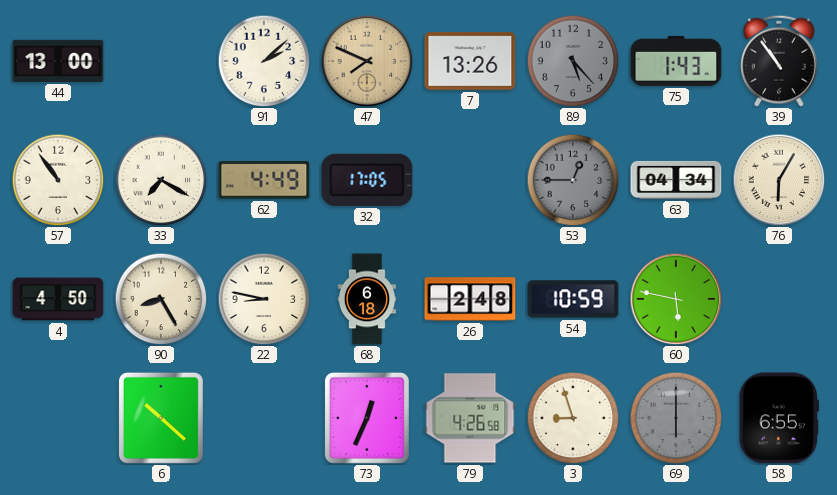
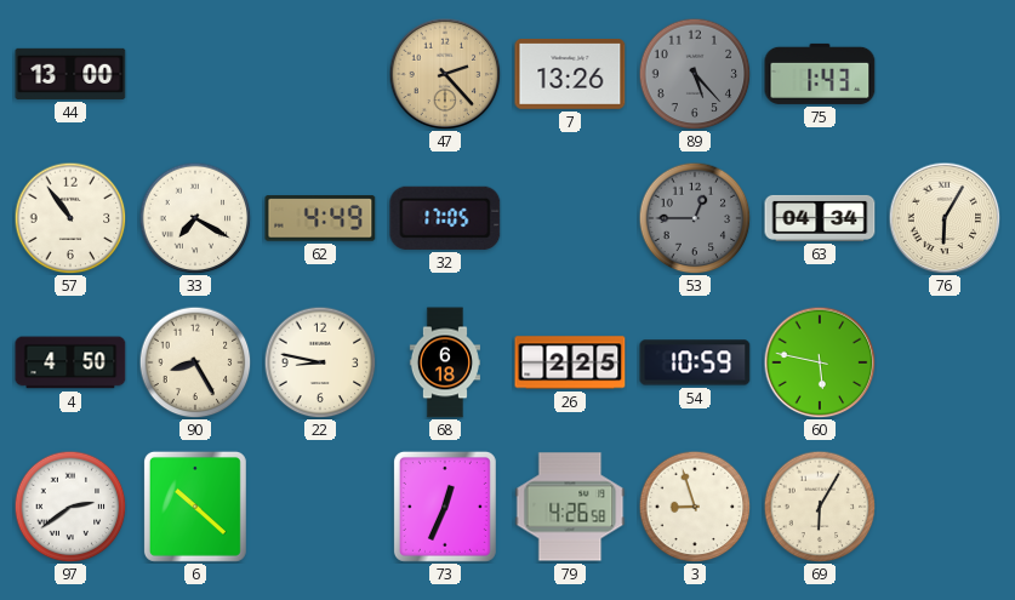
91: 2:08 -> none
47: 7:49 -> 2:23
39: 10:54 -> none
26: 2:48 -> 2:25
97: none -> 2:39
69: 6:00 -> 6:05
69 dial: grey -> cream
58: 6:55 -> none
